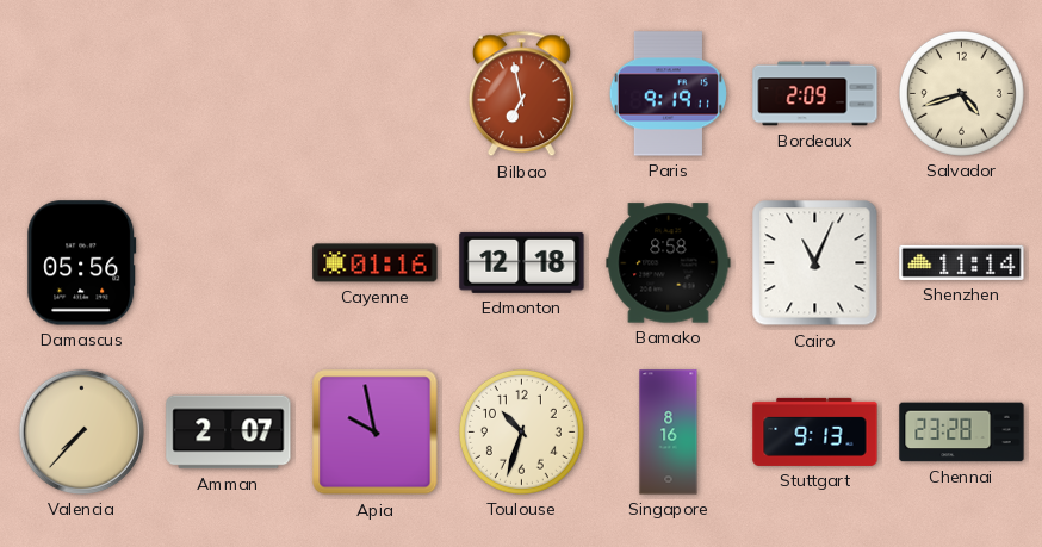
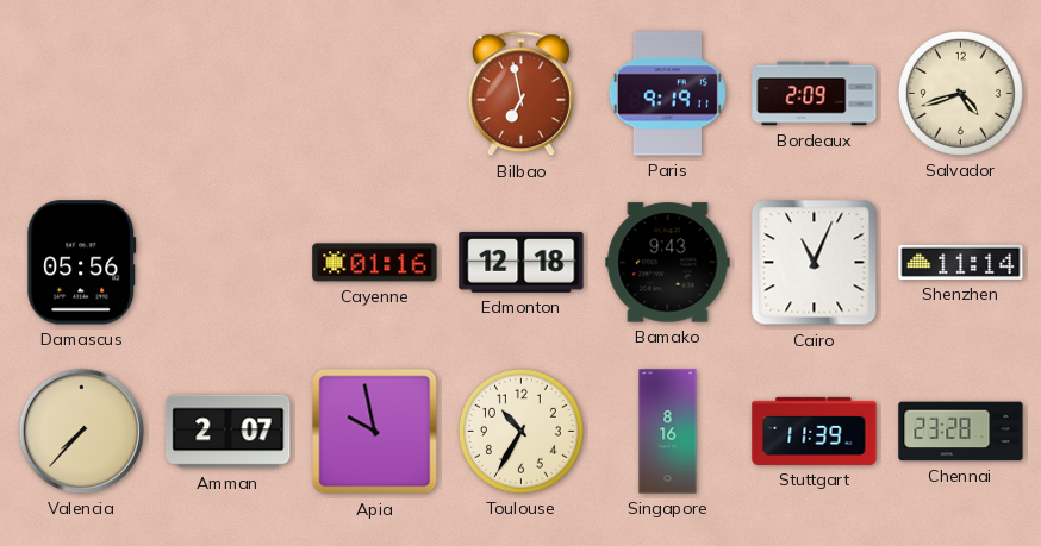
Bamako: 8:58 -> 9:43
Toulouse: 10:33 -> 10:35
Stuttgart: 9:13 -> 11:39
